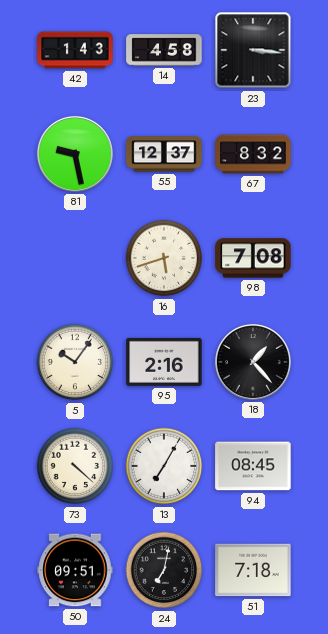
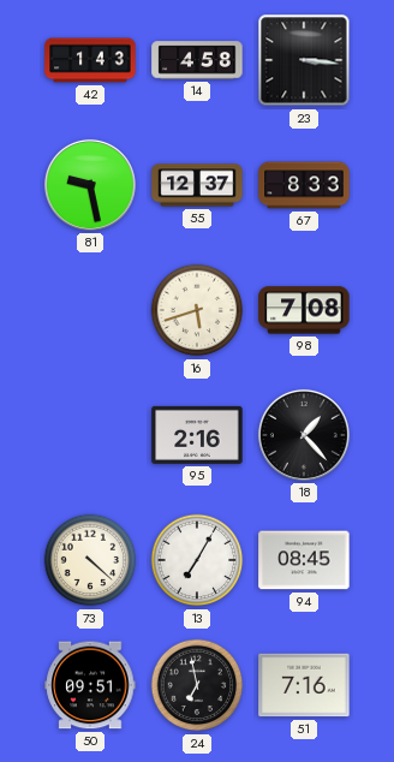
67: 8:32 -> 8:33
5: 10:06 -> none
24: 7:02 -> 6:58
51: 7:18 -> 7:16
